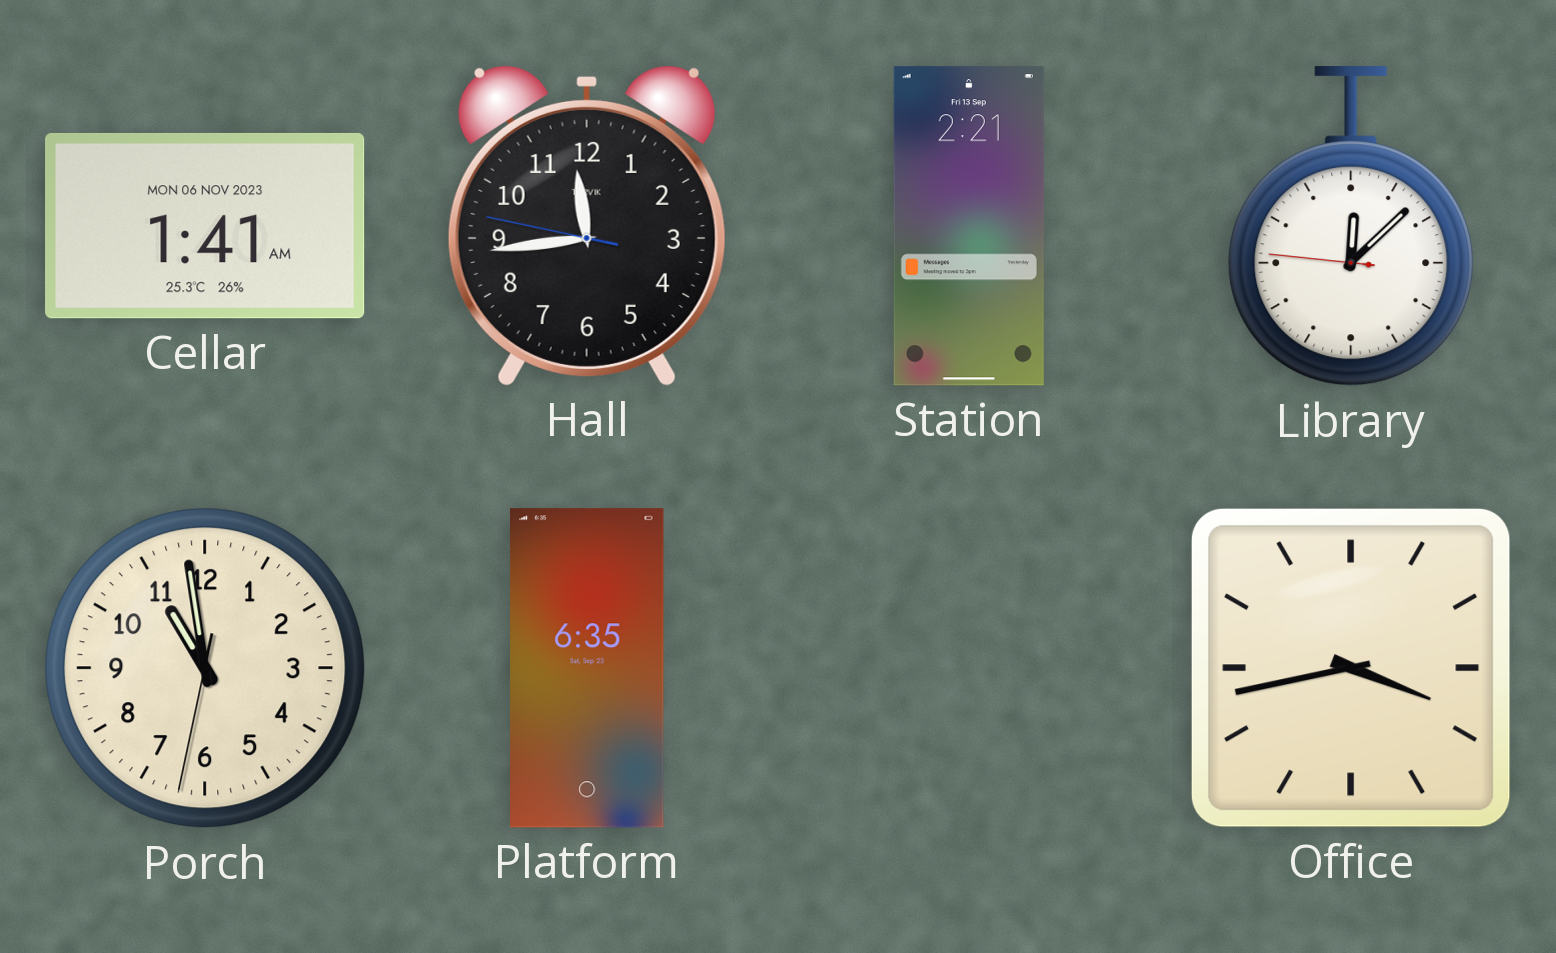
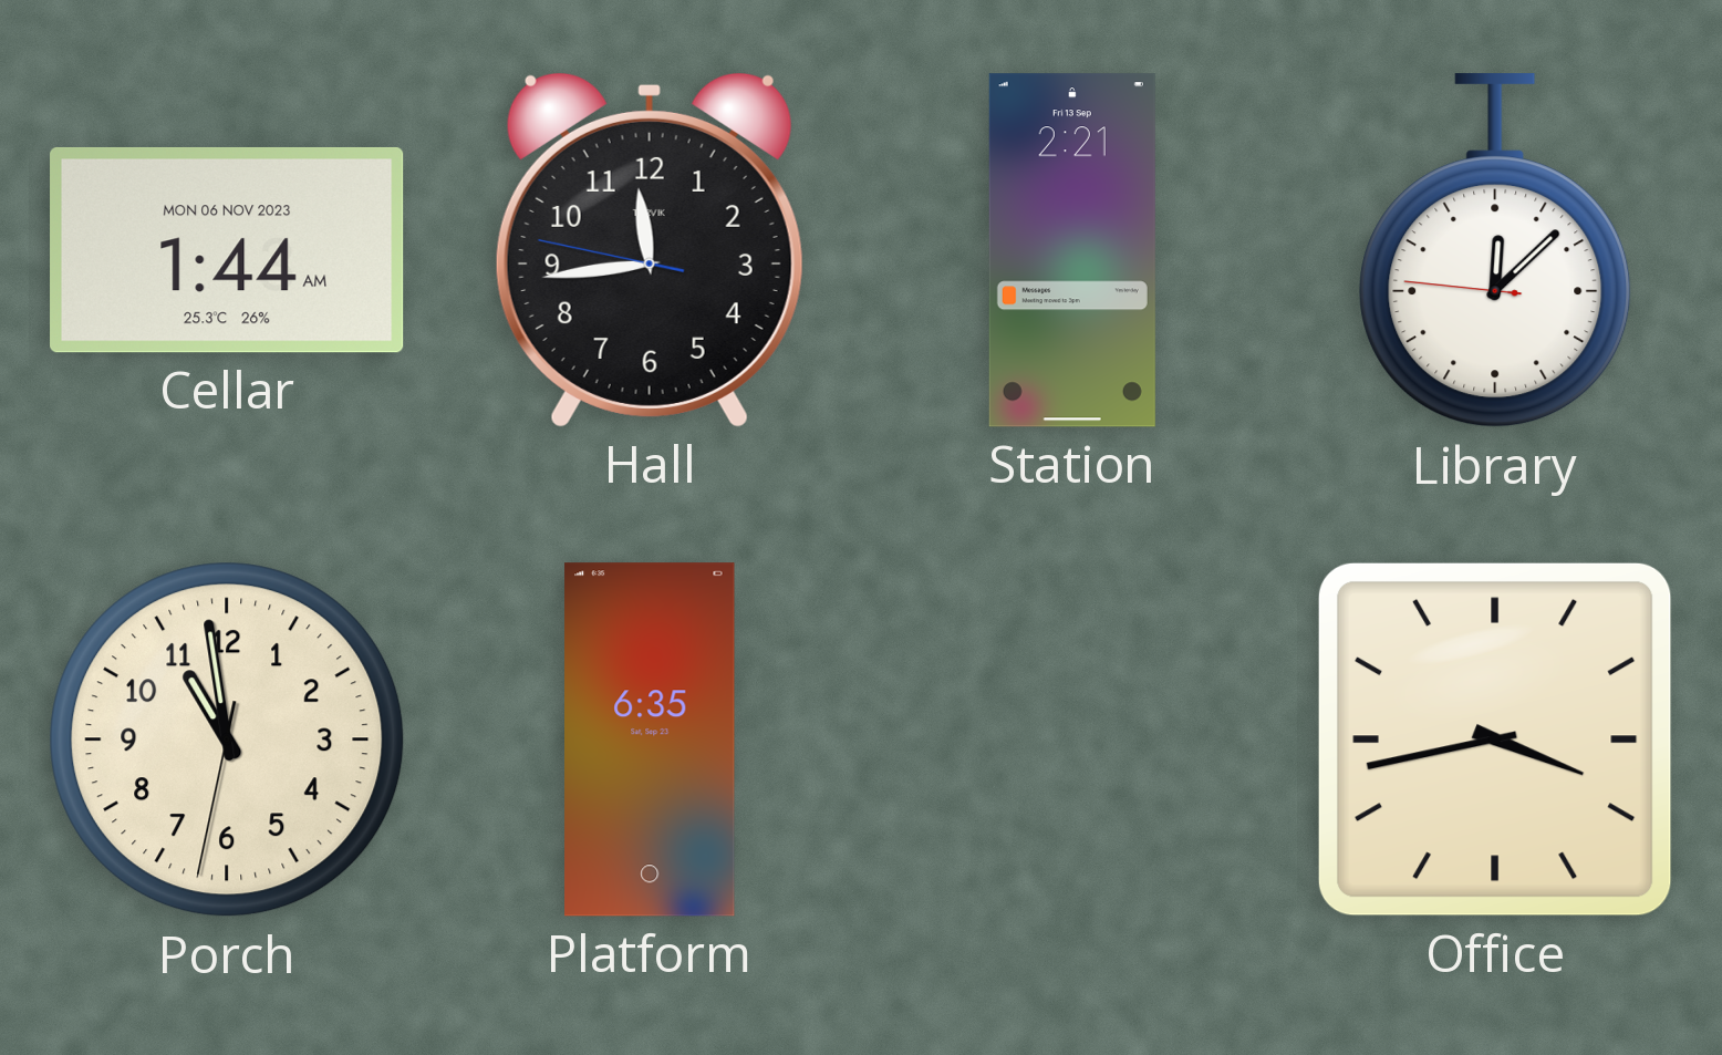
Cellar: 1:41 -> 1:44
